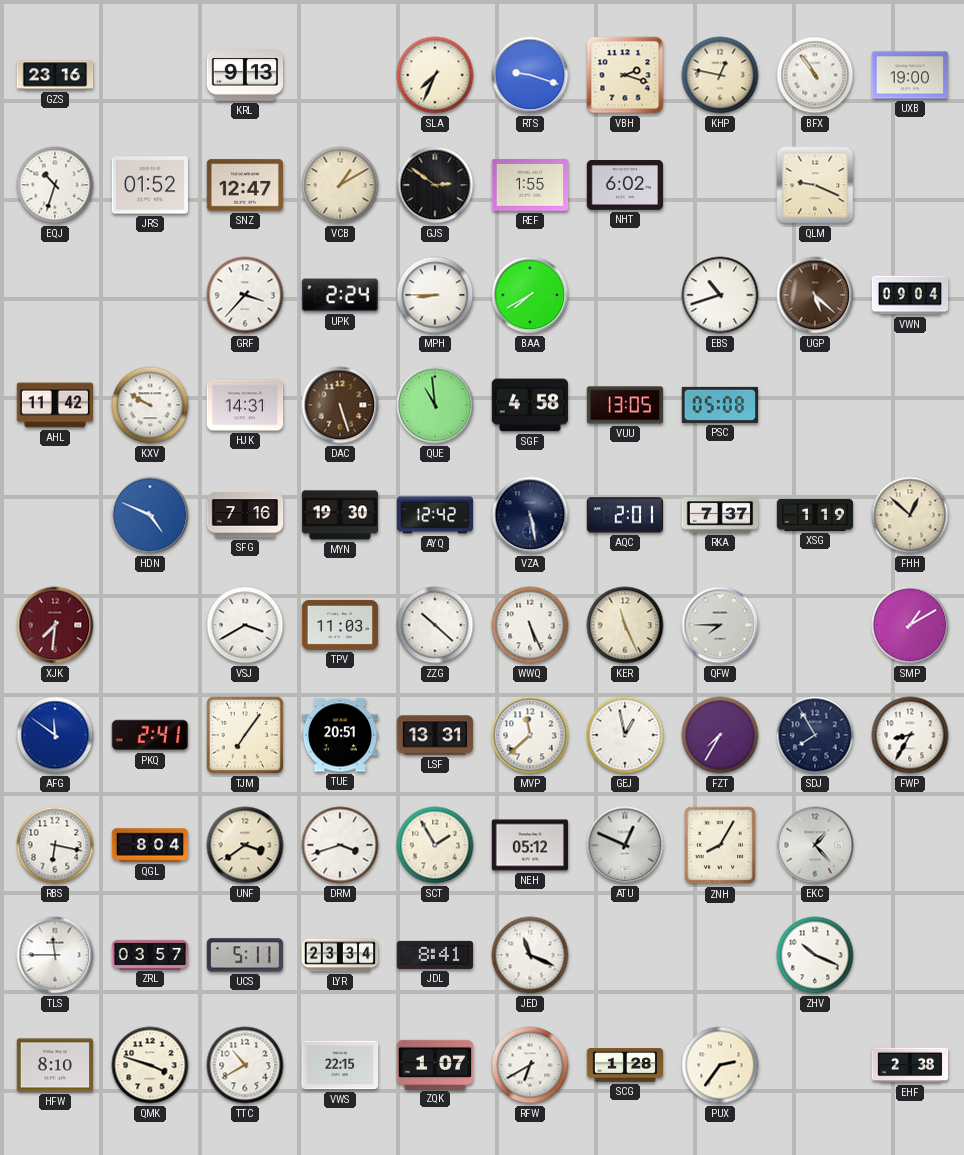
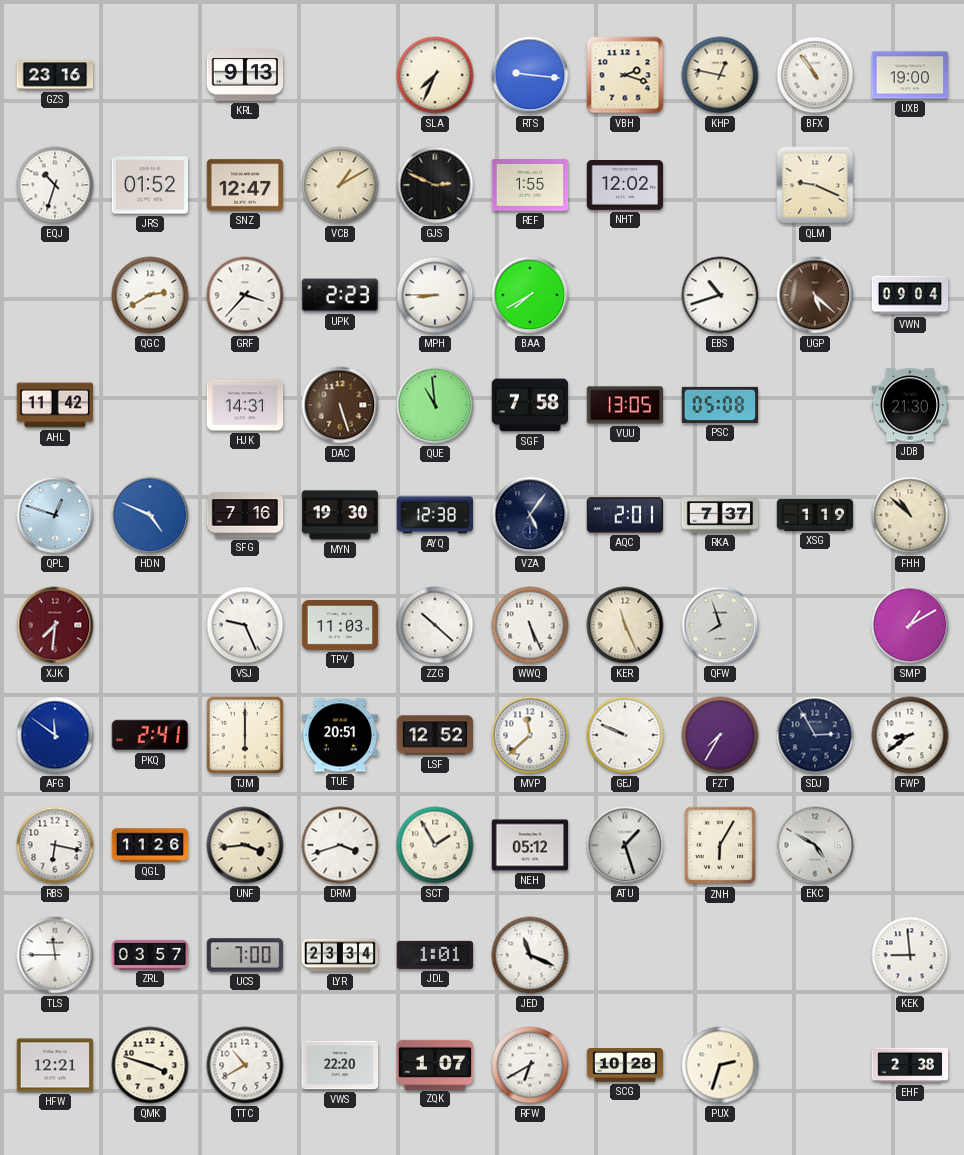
RTS: 9:18 -> 9:16
GJS: 2:51 -> 2:49
NHT: 6:02 -> 12:02
QGC: none -> 2:40
UPK: 2:24 -> 2:23
KXV: 9:50 -> none
SGF: 4:58 -> 7:58
JDB: none -> 21:30
QPL: none -> 12:48
AYQ: 12:42 -> 12:38
VZA: 5:28 -> 5:06
FHH: 12:52 -> 10:52
VSJ: 3:40 -> 9:26
QFW: 7:45 -> 7:57
TJM: 7:06 -> 6:00
LSF: 13:31 -> 12:52
GEJ: 12:58 -> 9:49
SDJ: 7:55 -> 2:55
FWP: 8:35 -> 8:39
QGL: 8:04 -> 11:26
UNF: 3:39 -> 3:44
ATU: 12:49 -> 1:27
ZNH: 8:05 -> 6:05
EKC: 1:23 -> 4:50
UCS: 5:11 -> 7:00
JDL: 8:41 -> 1:01
ZHV: 10:19 -> none
KEK: none -> 8:59
HFW: 8:10 -> 12:21
VWS: 22:15 -> 22:20
SCG: 1:28 -> 10:28
PUX: 2:36 -> 2:33
